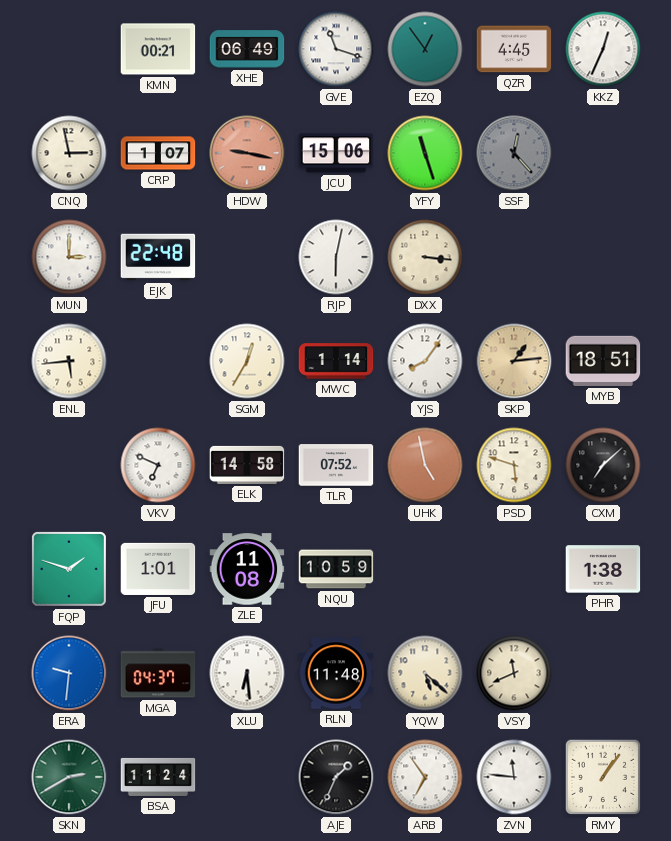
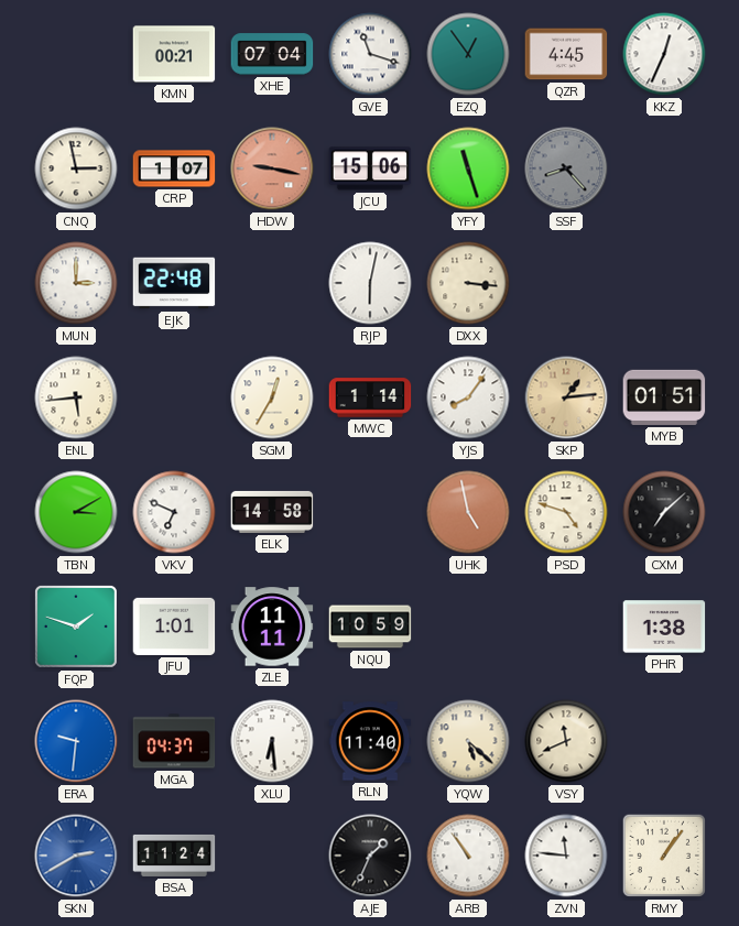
XHE: 06:49 -> 07:04
SSF: 12:23 -> 8:23
MYB: 18:51 -> 01:51
TBN: none -> 3:10
TLR: 07:52 -> none
PSD: 5:48 -> 4:48
ZLE: 11:08 -> 11:11
RLN: 11:48 -> 11:40
SKN dial: green -> blue
ARB: 6:54 -> 10:54
